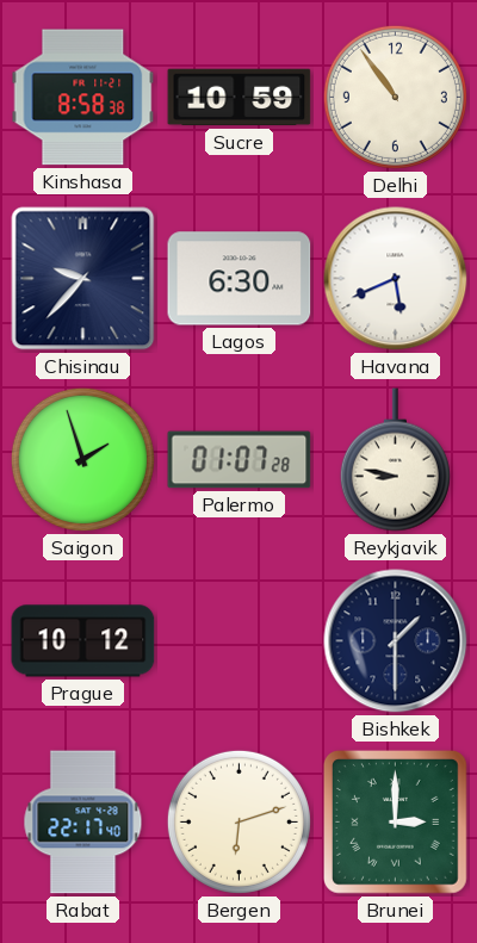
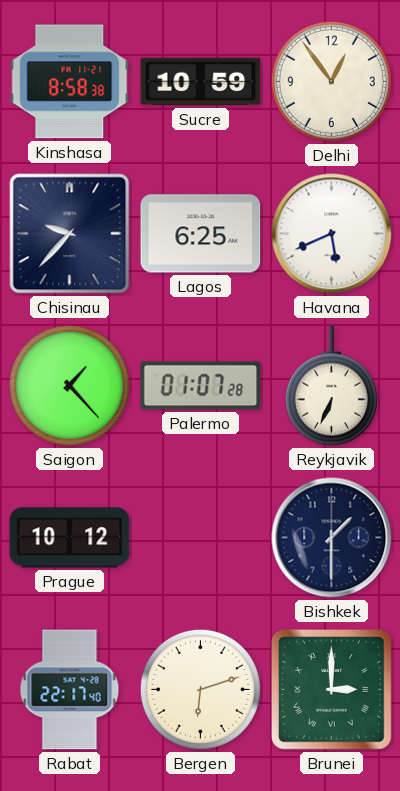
Delhi: 10:54 -> 12:54
Lagos: 6:30 -> 6:25
Saigon: 1:57 -> 1:23
Reykjavik: 8:47 -> 6:34
